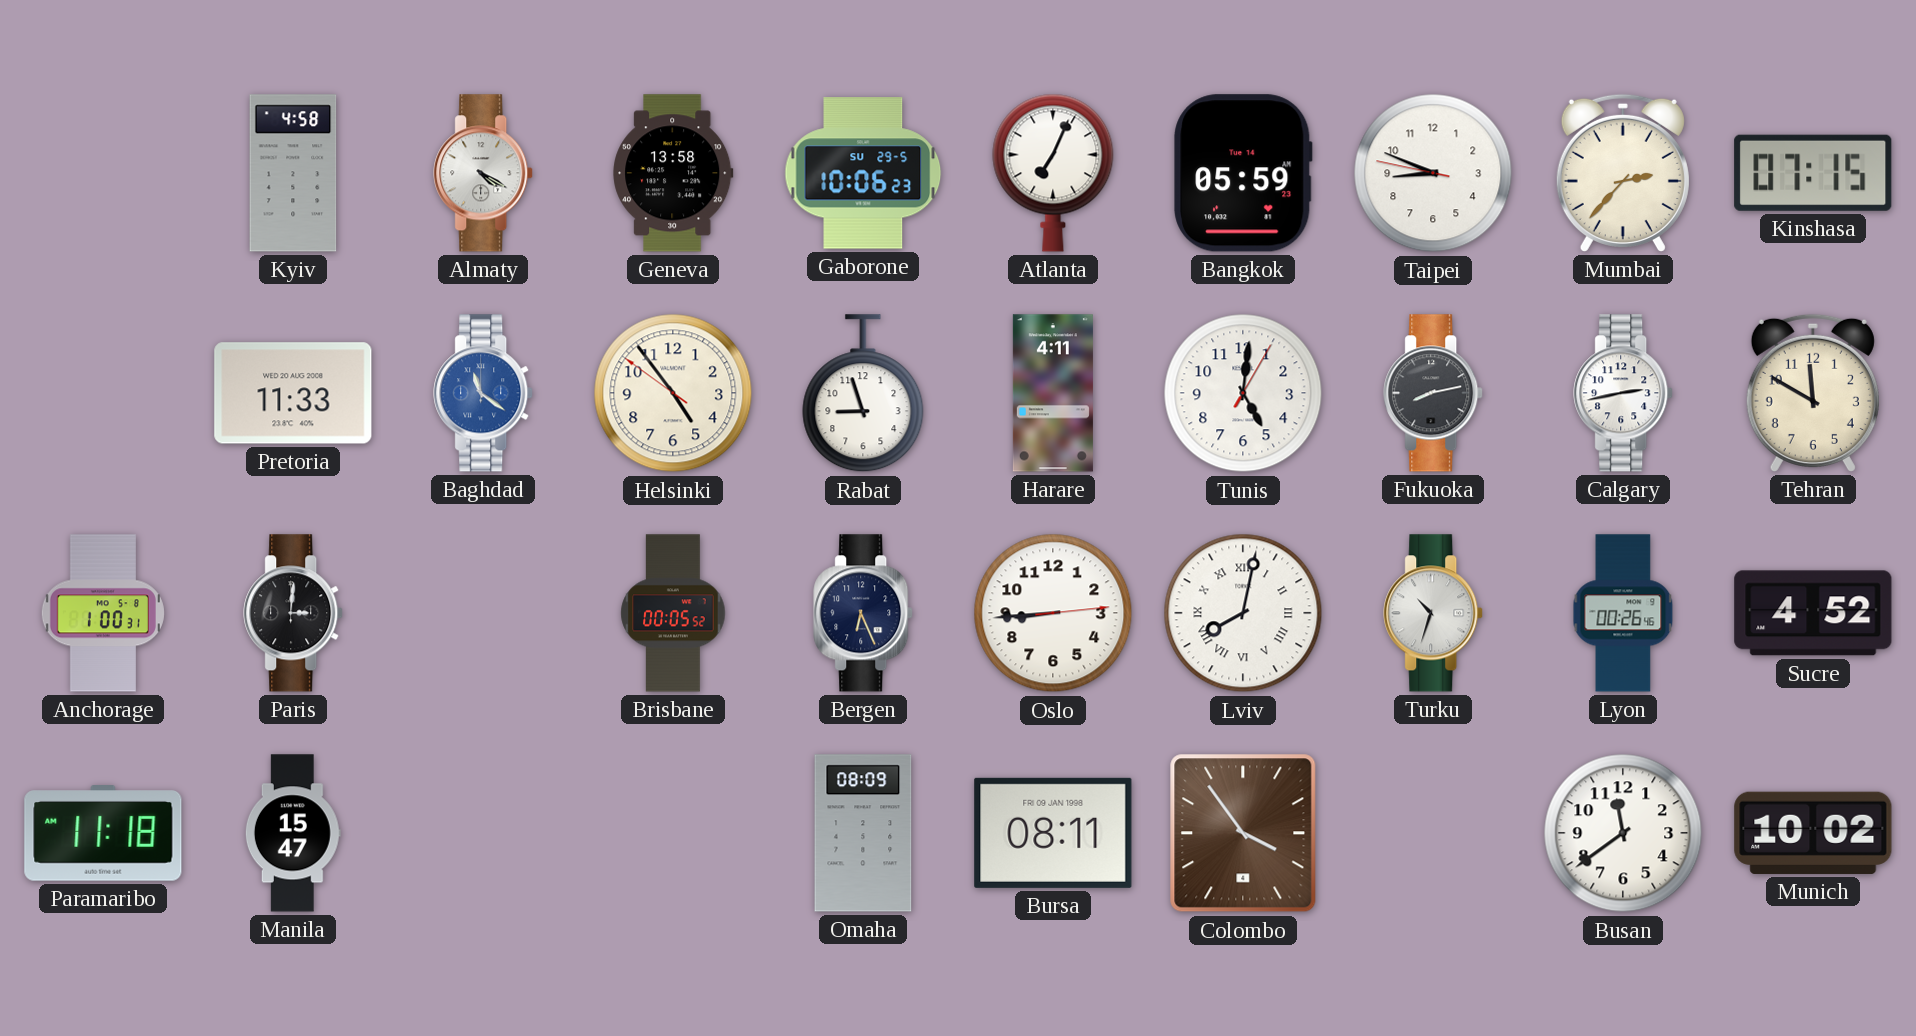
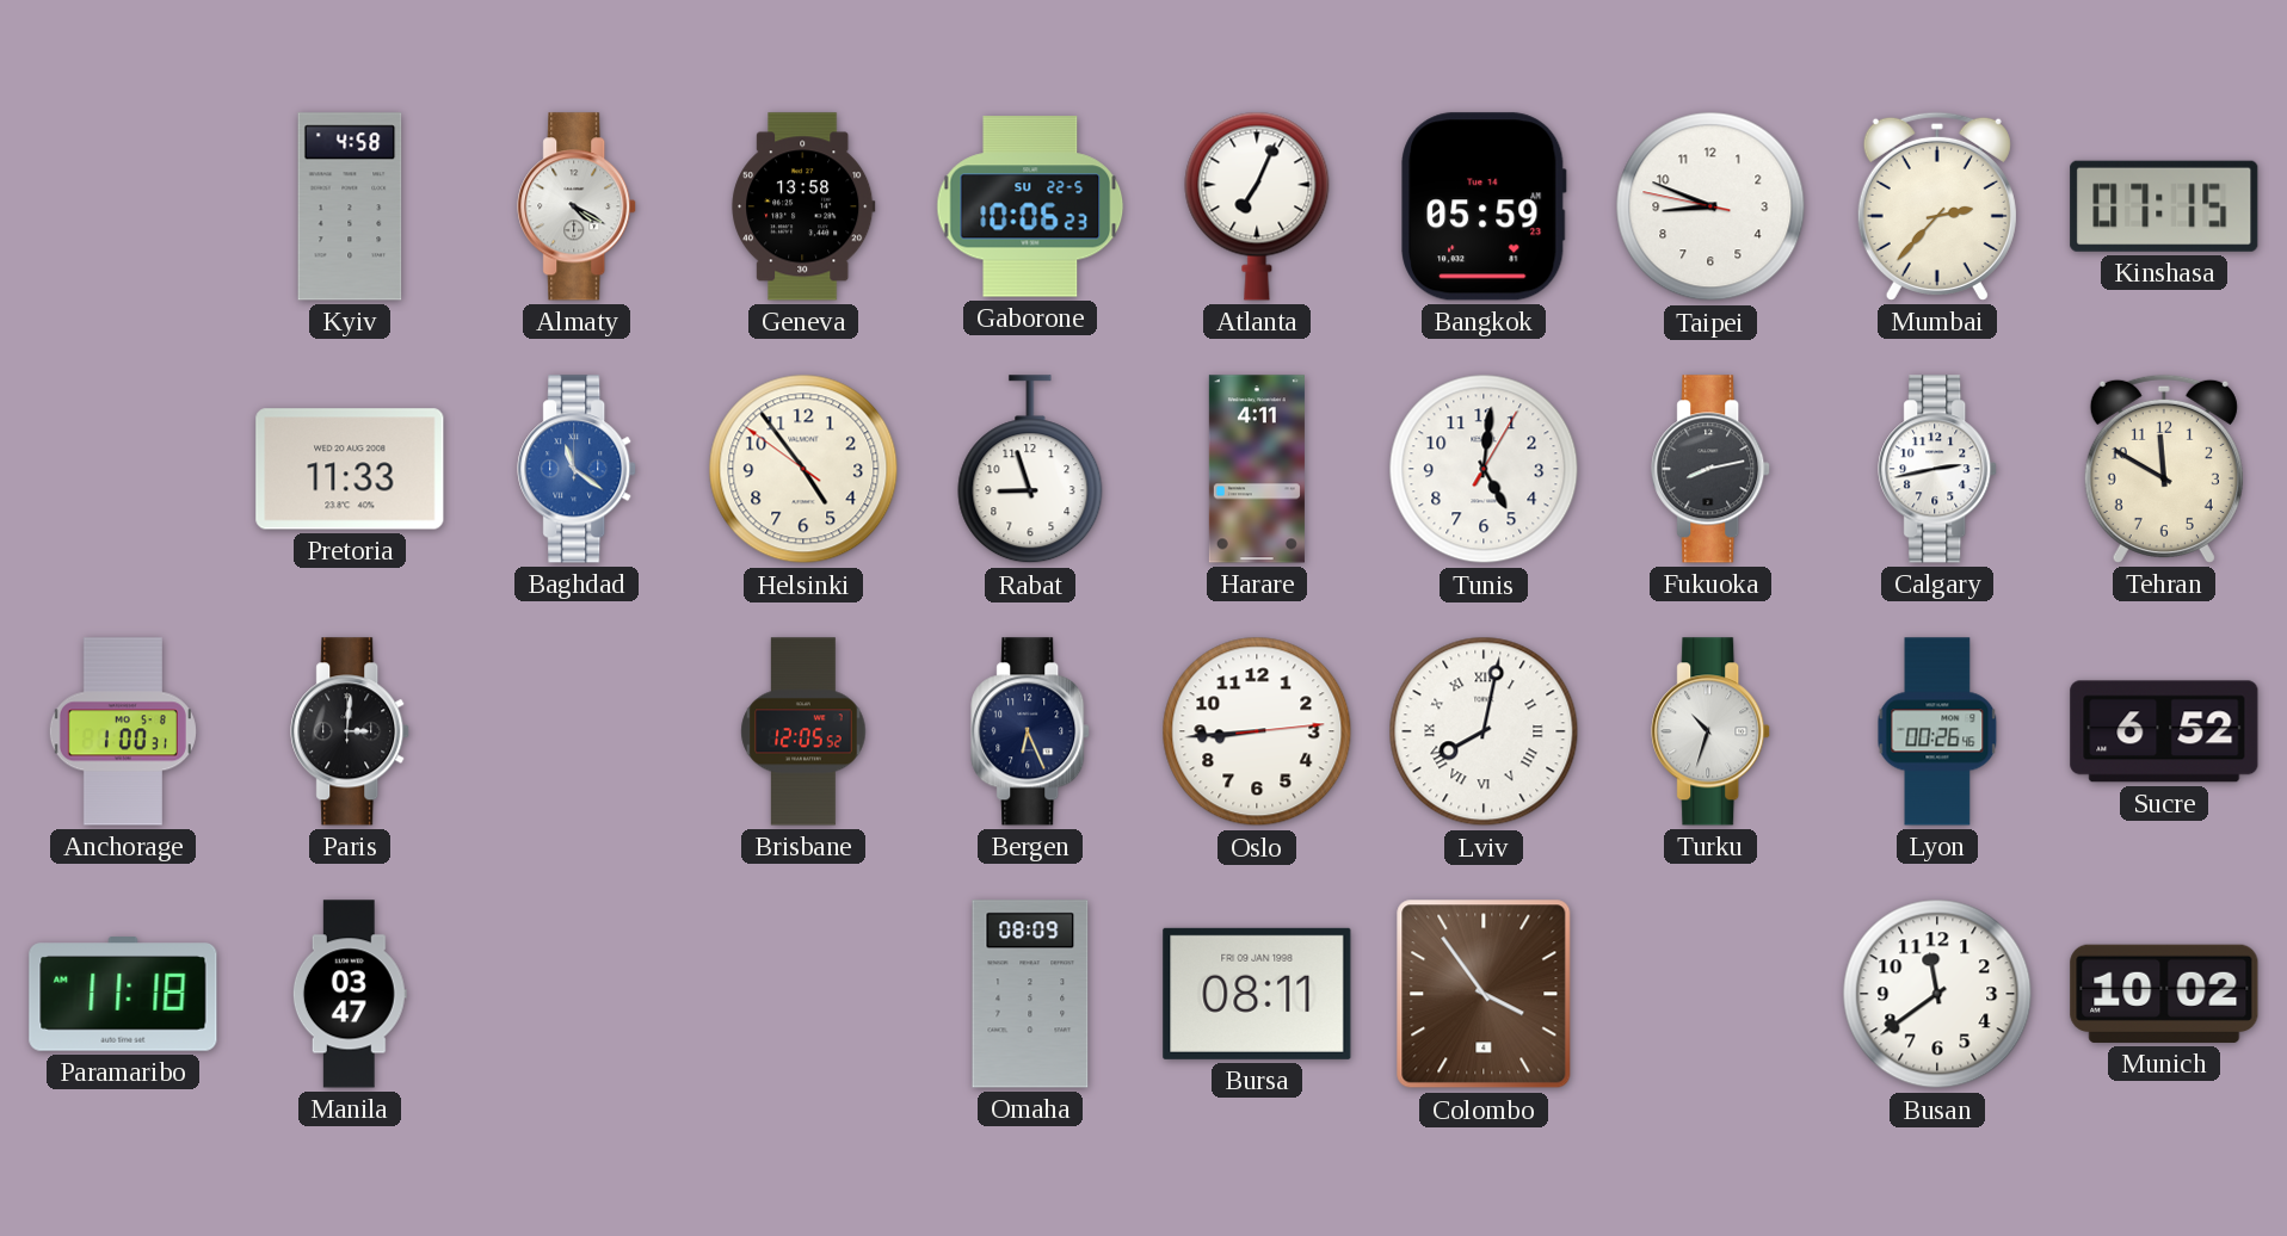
Gaborone date: SU 29-5 -> SU 22-5
Brisbane: 00:05 -> 12:05
Sucre: 4:52 -> 6:52
Manila: 15:47 -> 03:47
